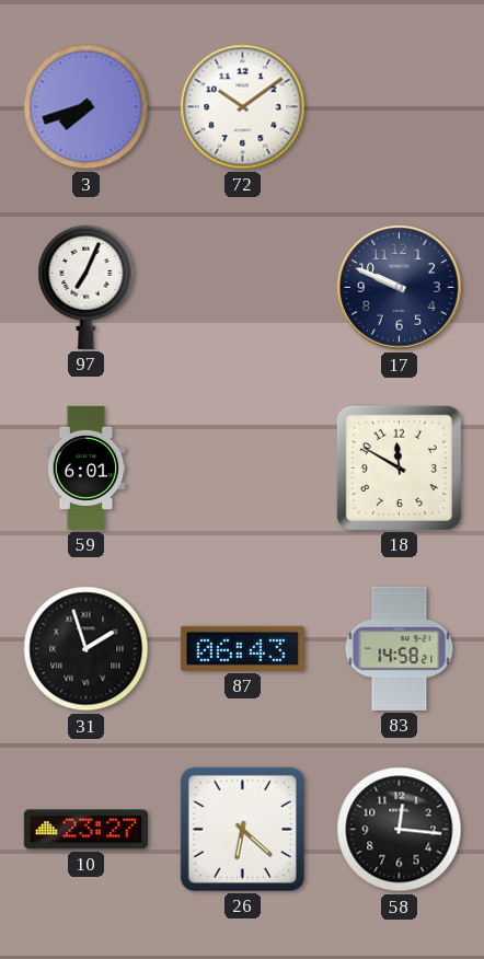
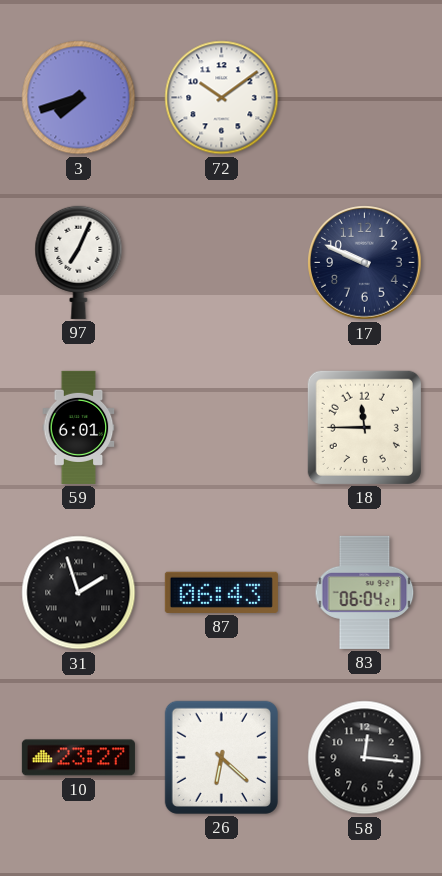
18: 11:50 -> 11:45
83: 14:58 -> 06:04
